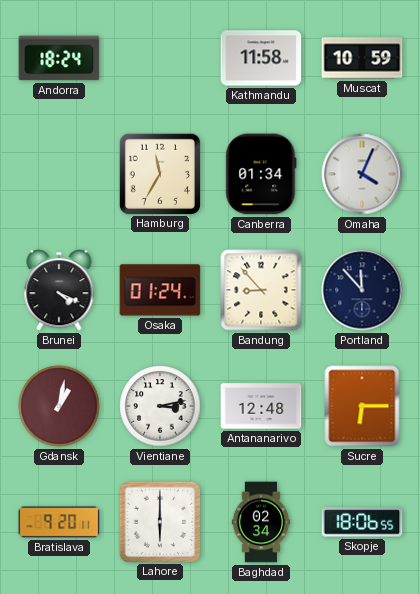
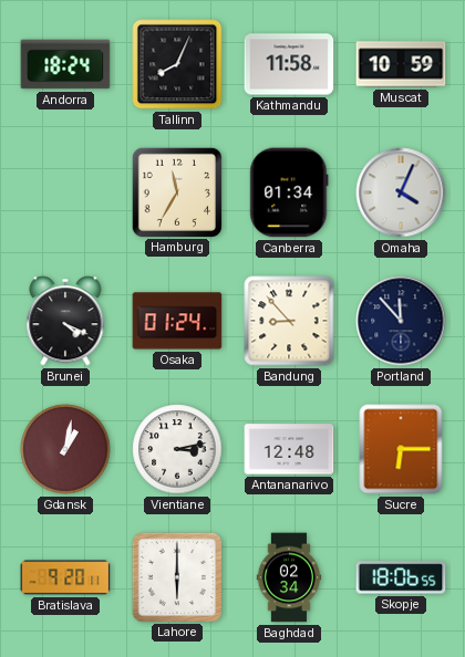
Tallinn: none -> 8:04
